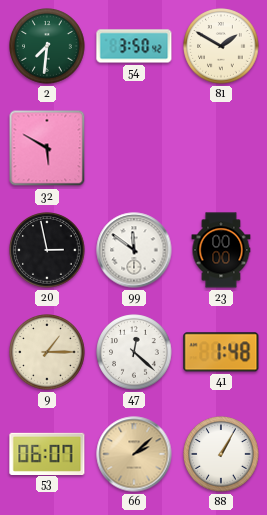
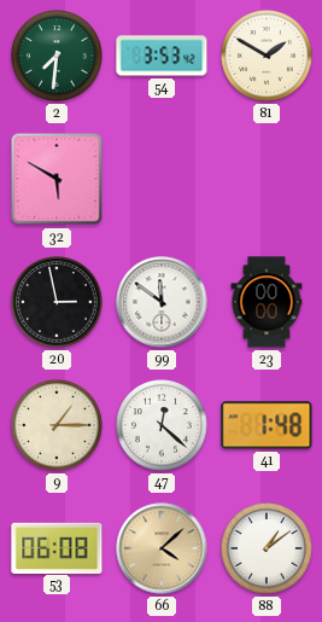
54: 3:50 -> 3:53
53: 06:07 -> 06:08
66: 2:08 -> 4:08
88: 1:05 -> 1:09
